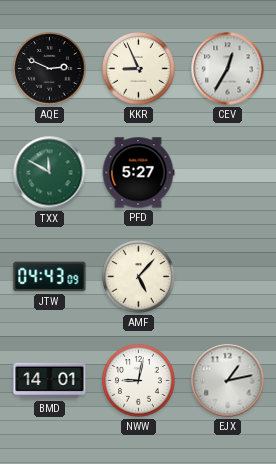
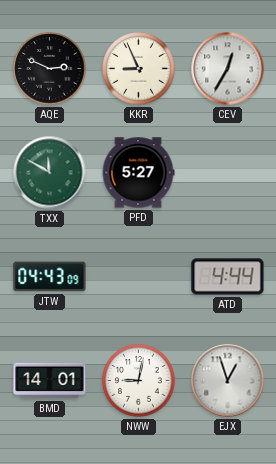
AMF: 5:07 -> none
ATD: none -> 4:44
EJX: 1:13 -> 12:57
